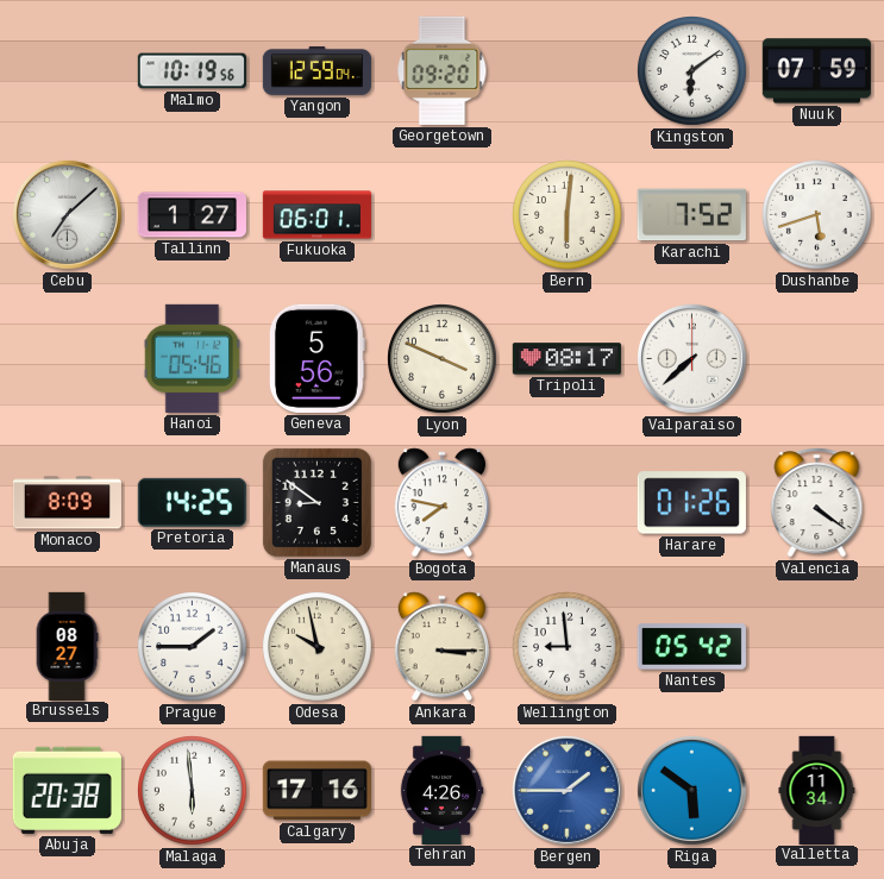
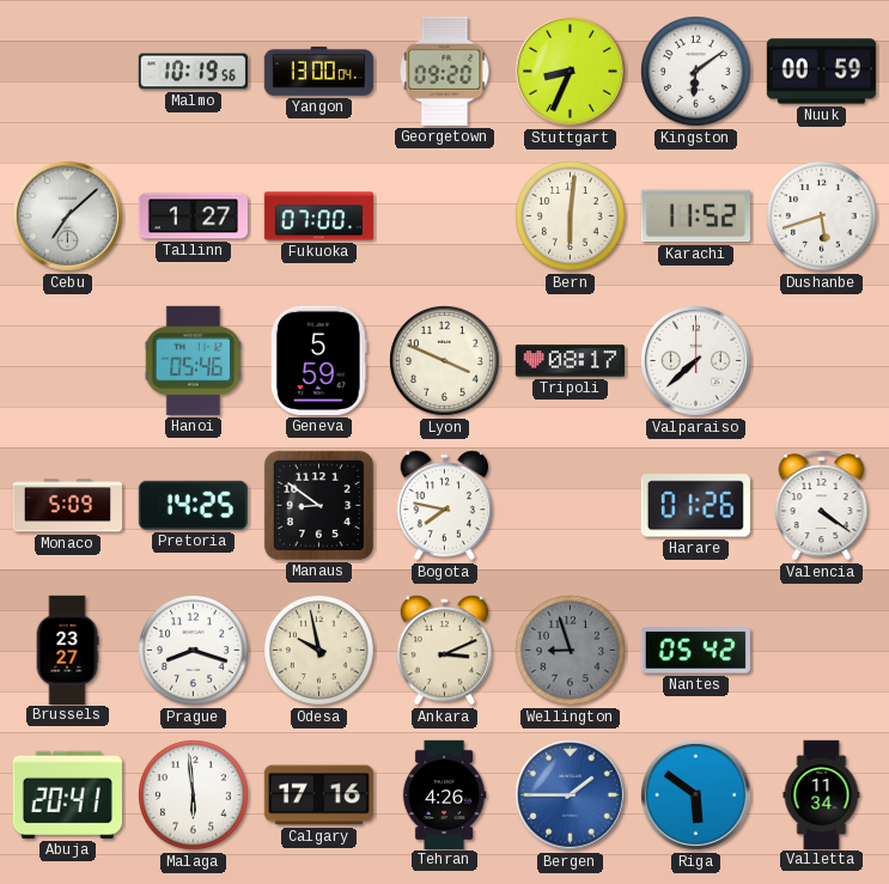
Yangon: 12:59 -> 13:00
Stuttgart: none -> 8:34
Nuuk: 07:59 -> 00:59
Fukuoka: 06:01 -> 07:00
Karachi: 7:52 -> 11:52
Geneva: 5:56 -> 5:59
Monaco: 8:09 -> 5:09
Brussels: 08:27 -> 23:27
Prague: 1:45 -> 8:18
Ankara: 3:15 -> 3:11
Wellington: 8:59 -> 8:57
Wellington dial: white -> grey
Abuja: 20:38 -> 20:41
